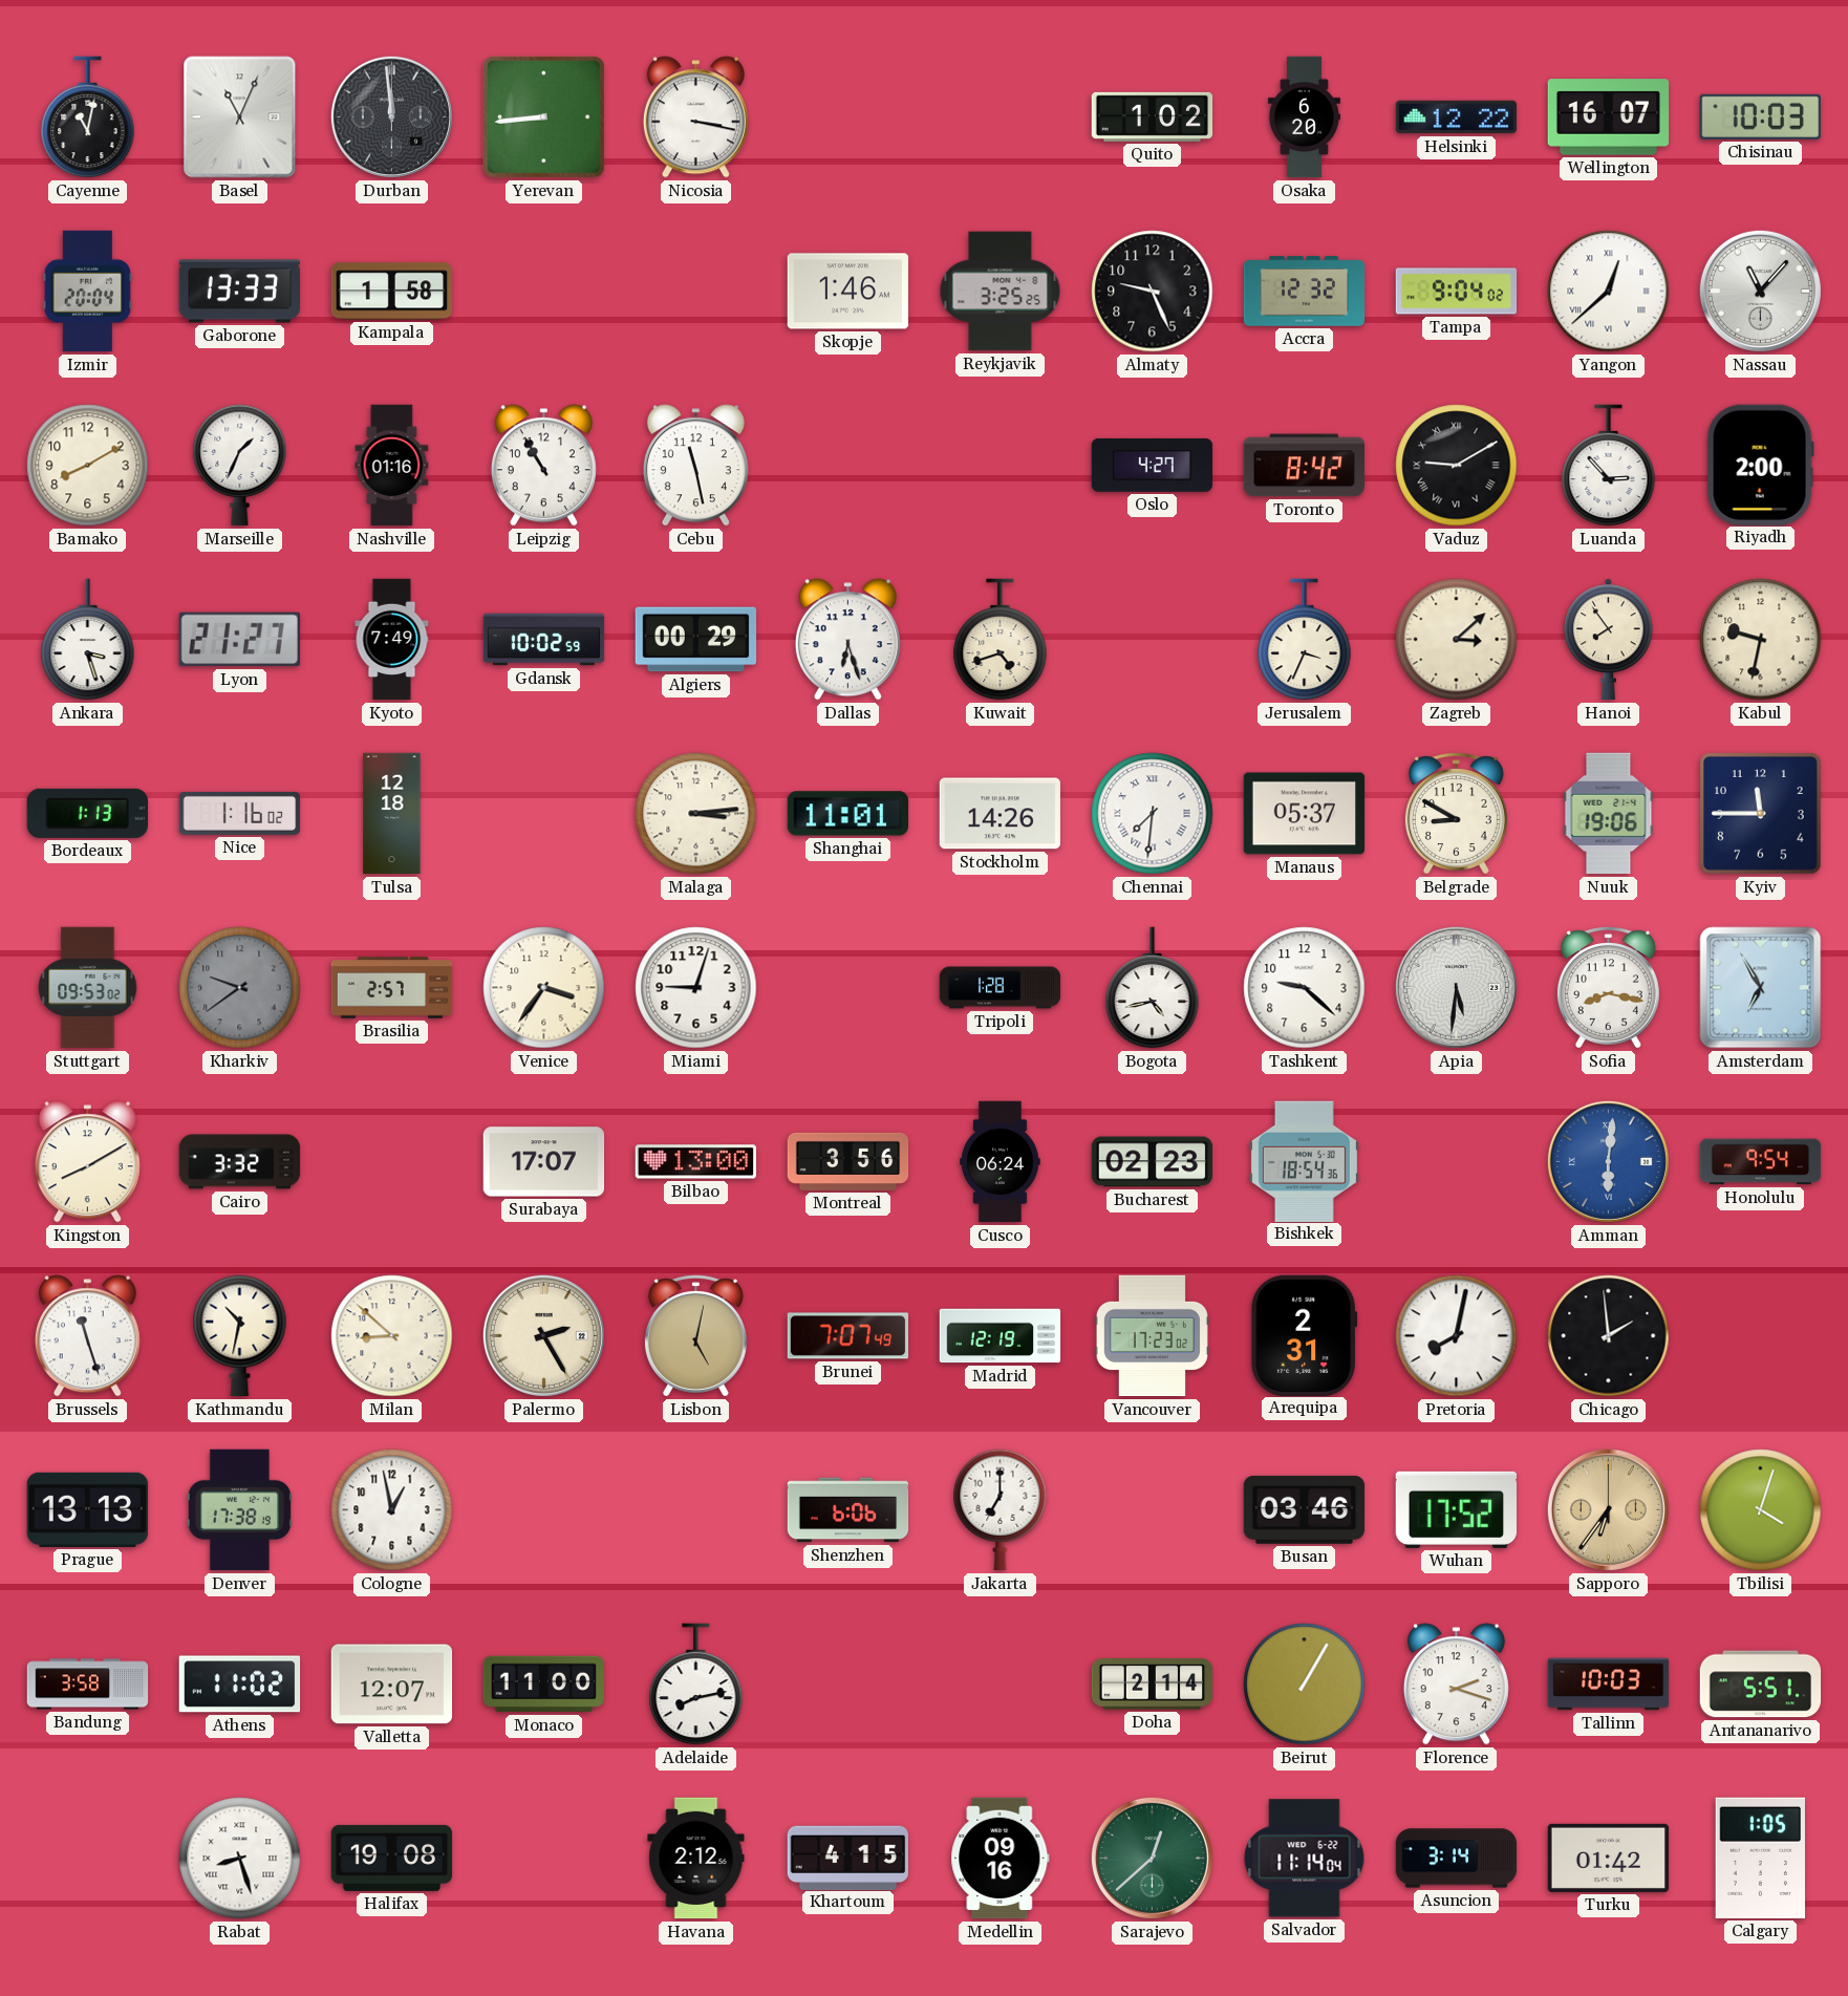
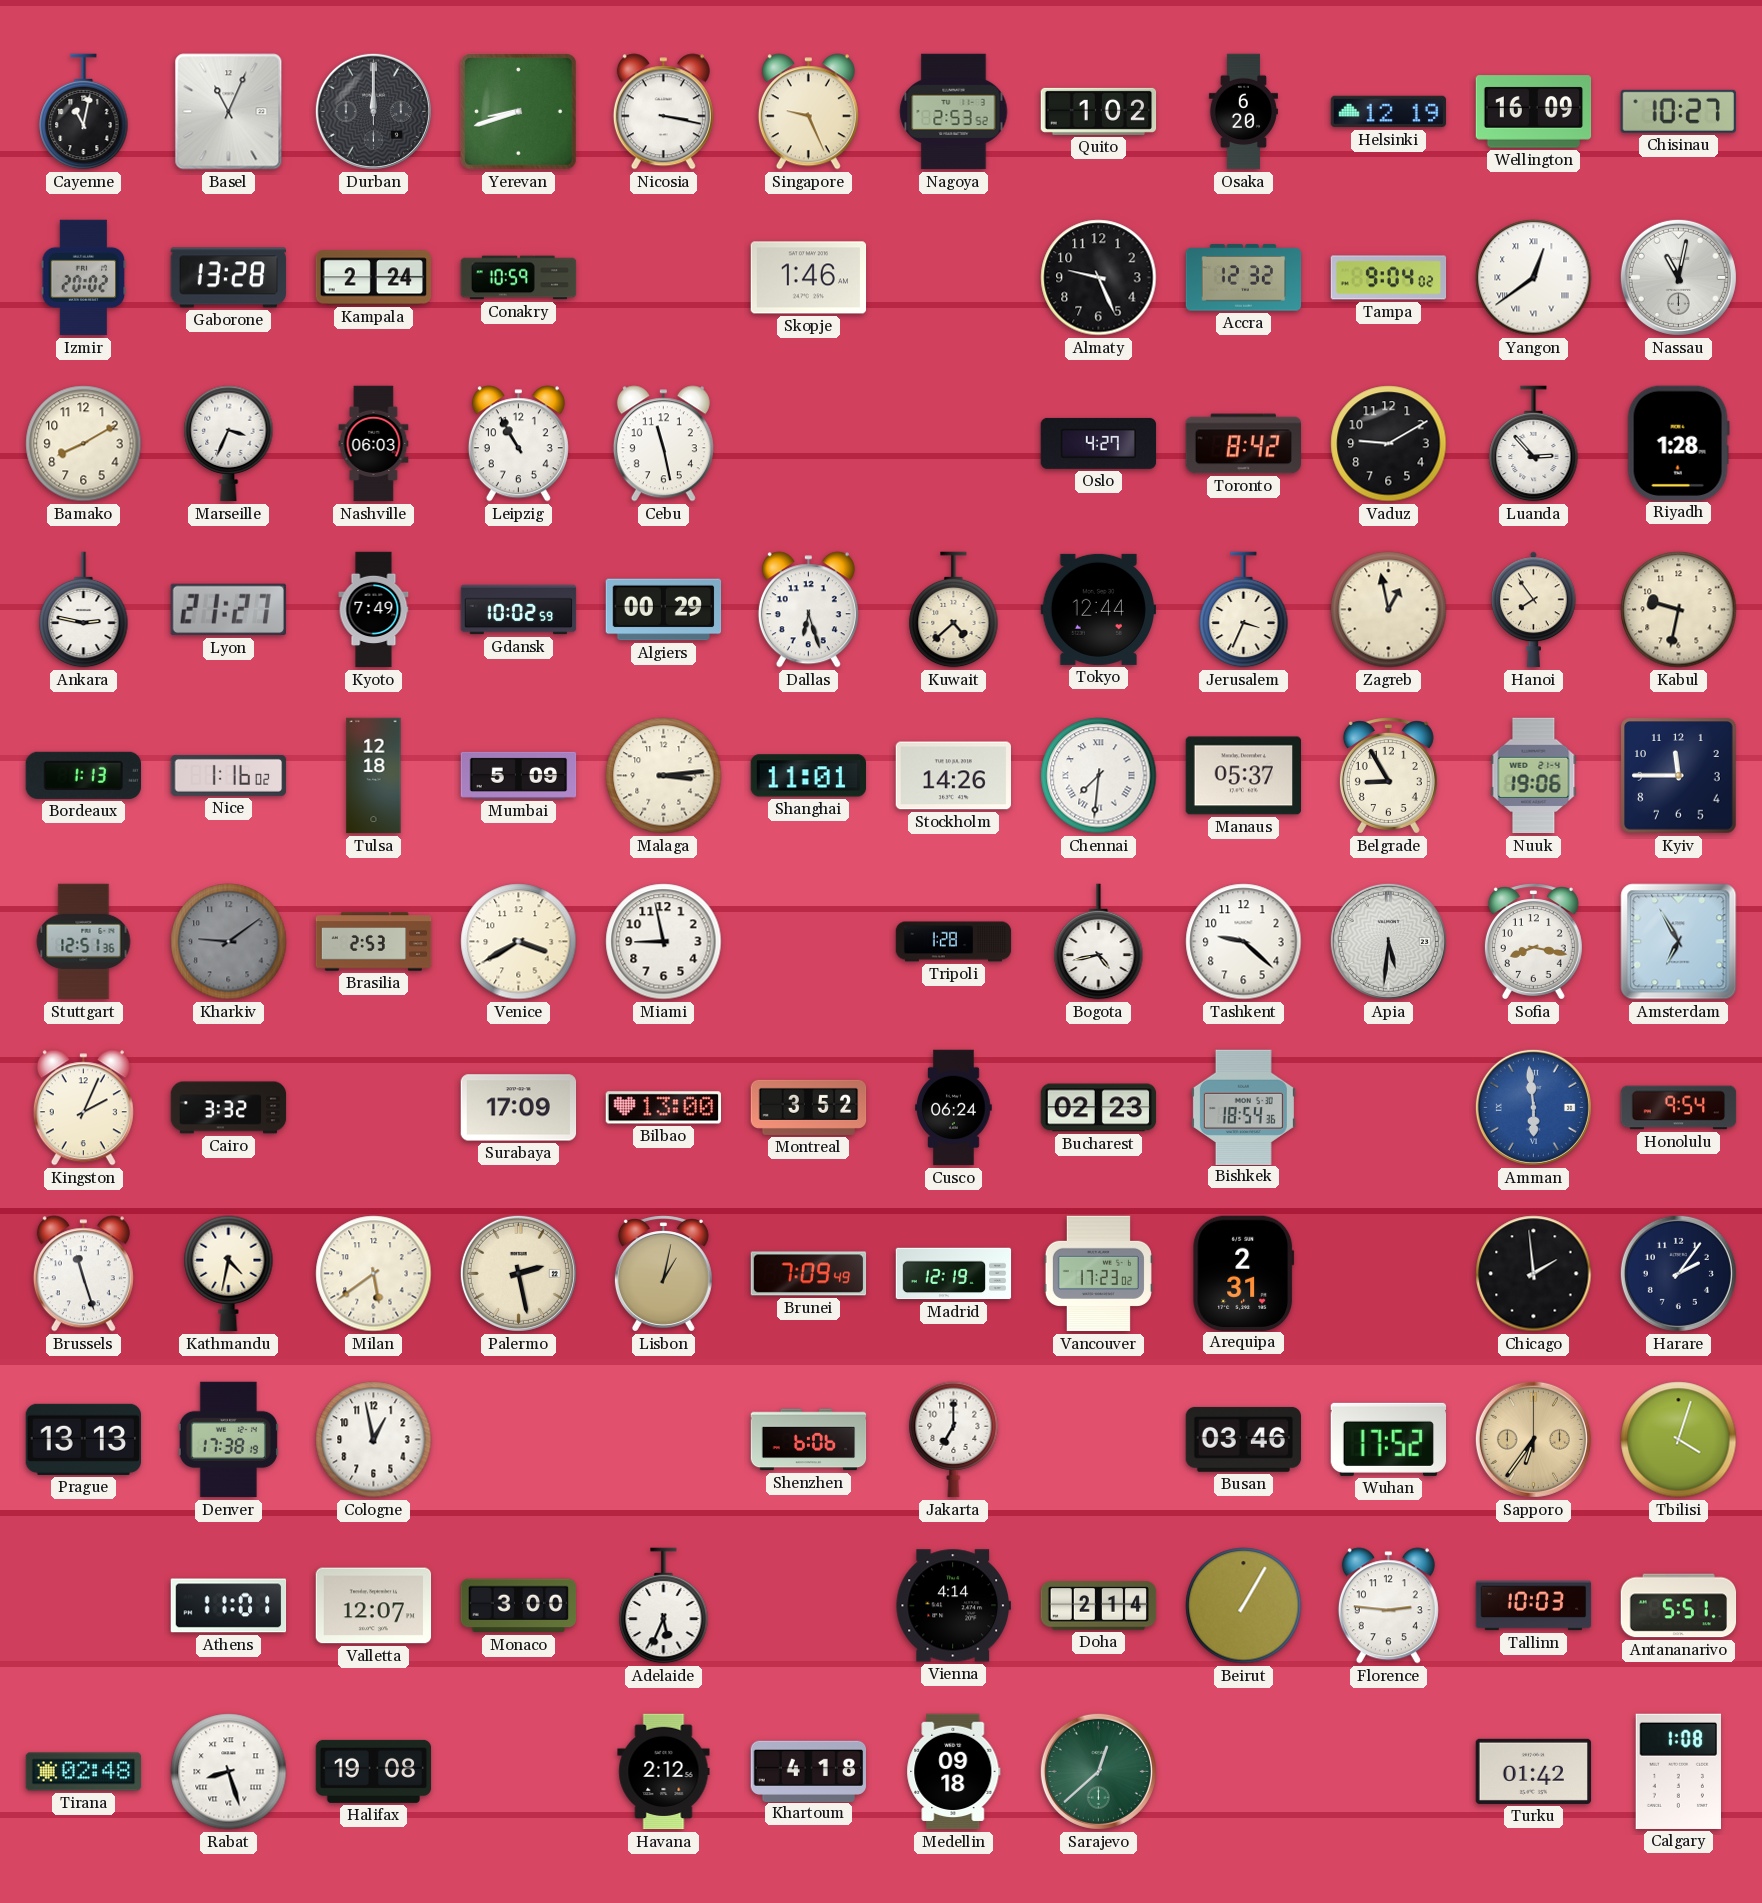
Durban: 11:59 -> 12:00
Yerevan: 8:44 -> 8:42
Singapore: none -> 9:26
Nagoya: none -> 2:53
Helsinki: 12:22 -> 12:19
Wellington: 16:07 -> 16:09
Chisinau: 10:03 -> 10:27
Izmir: 20:04 -> 20:02
Gaborone: 13:33 -> 13:28
Kampala: 1:58 -> 2:24
Conakry: none -> 10:59
Reykjavik: 3:25 -> none
Yangon: 12:38 -> 12:39
Nassau: 11:07 -> 11:02
Marseille: 1:34 -> 3:34
Nashville: 01:16 -> 06:03
Vaduz numerals: Roman -> Arabic
Riyadh: 2:00 -> 1:28
Ankara: 3:27 -> 2:47
Kuwait: 4:42 -> 4:38
Tokyo: none -> 12:44
Zagreb: 3:08 -> 12:58
Mumbai: none -> 5:09
Belgrade: 8:50 -> 8:55
Stuttgart: 09:53 -> 12:51
Kharkiv: 9:39 -> 9:09
Brasilia: 2:57 -> 2:53
Venice: 3:36 -> 3:40
Miami: 9:03 -> 8:58
Kingston: 8:10 -> 2:04
Surabaya: 17:07 -> 17:09
Montreal: 3:56 -> 3:52
Amman: 6:01 -> 5:59
Kathmandu: 10:32 -> 4:32
Milan: 8:52 -> 5:39
Palermo: 2:25 -> 2:28
Lisbon: 5:02 -> 1:02
Brunei: 7:07 -> 7:09
Pretoria: 8:02 -> none
Harare: none -> 2:06
Bandung: 3:58 -> none
Athens: 11:02 -> 11:01
Monaco: 11:00 -> 3:00
Adelaide: 8:13 -> 5:34
Vienna: none -> 4:14
Florence: 2:18 -> 2:46
Tirana: none -> 02:48
Khartoum: 4:15 -> 4:18
Medellin: 09:16 -> 09:18
Salvador: 11:14 -> none
Asuncion: 3:14 -> none
Calgary: 1:05 -> 1:08
